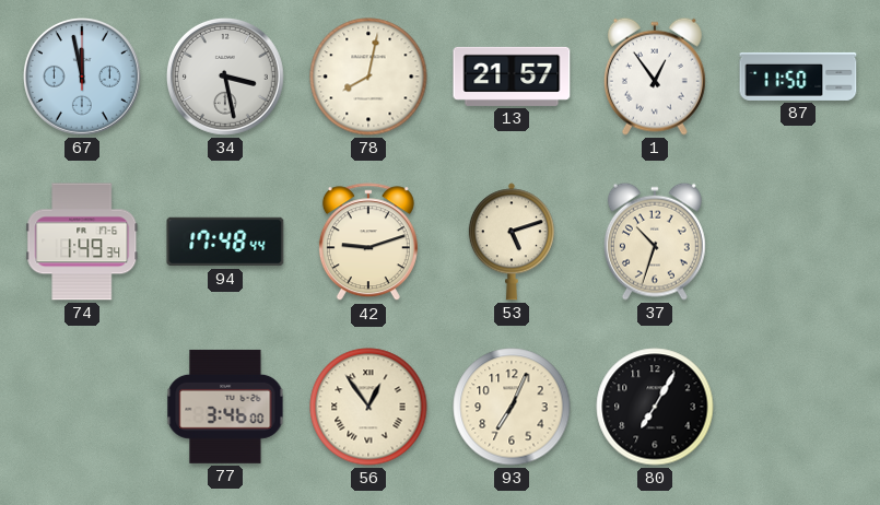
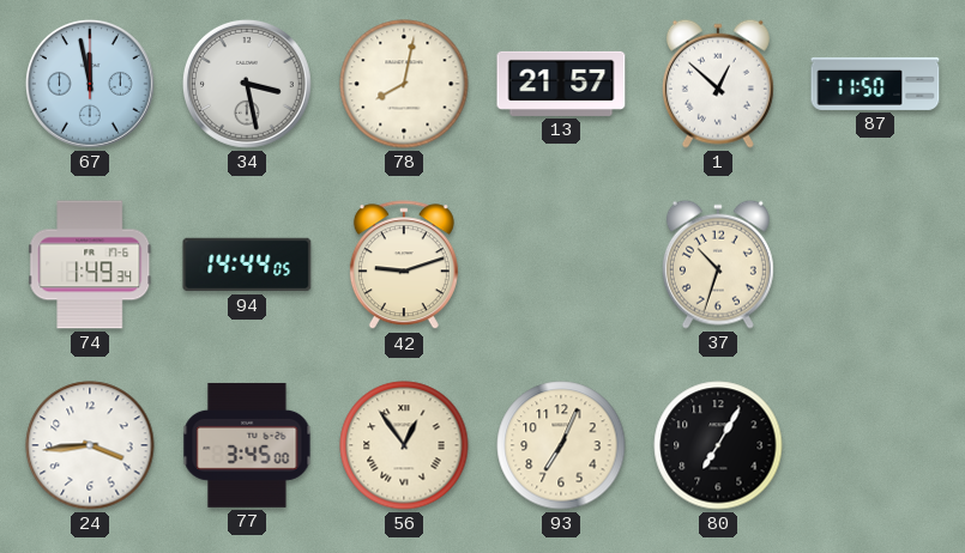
1: 12:54 -> 12:52
94: 17:48 -> 14:44
53: 5:12 -> none
24: none -> 3:44
77: 3:46 -> 3:45
